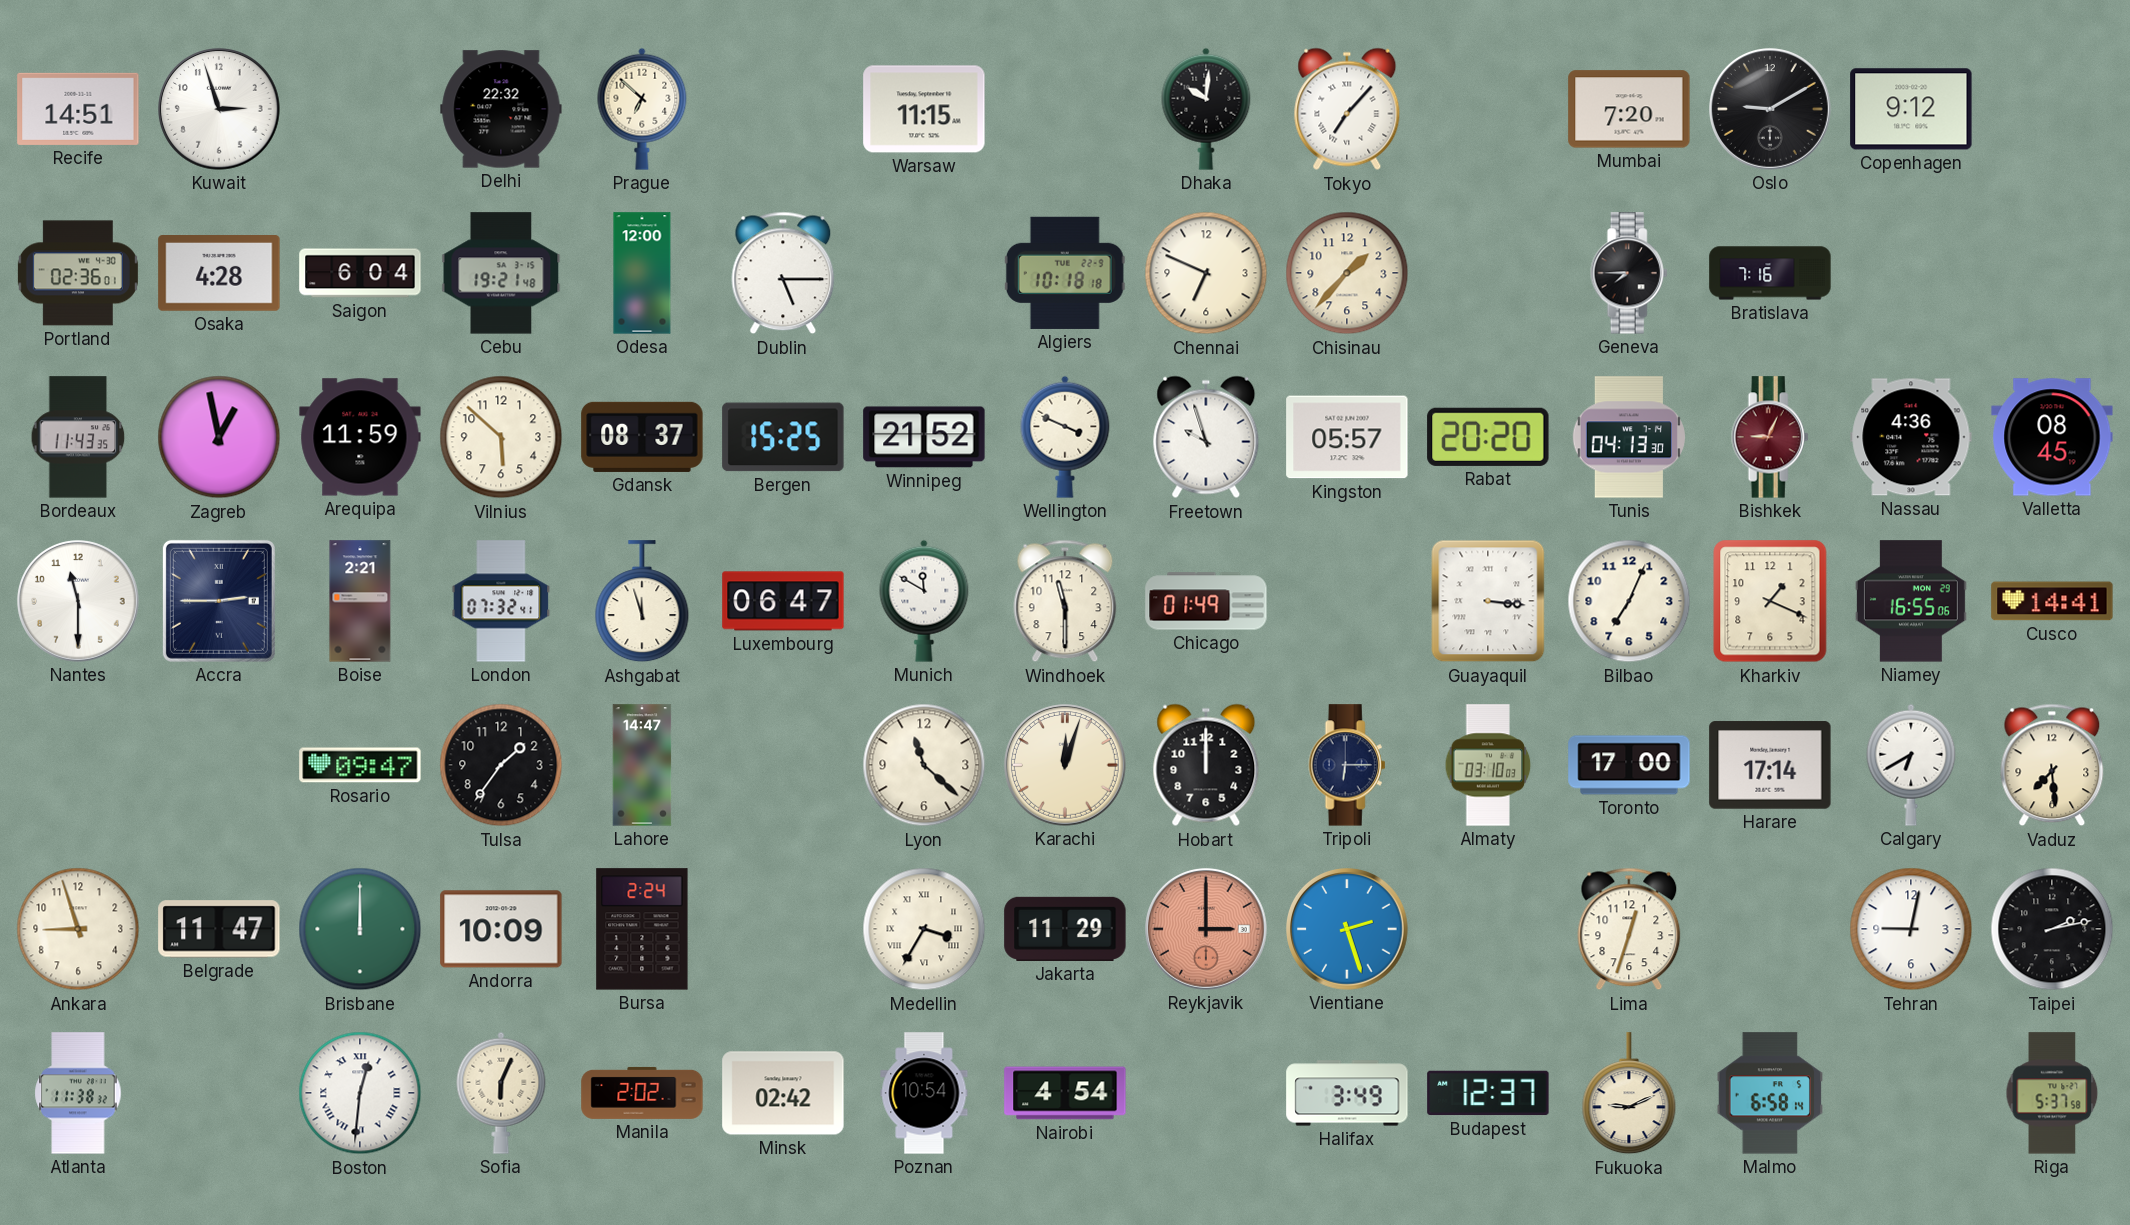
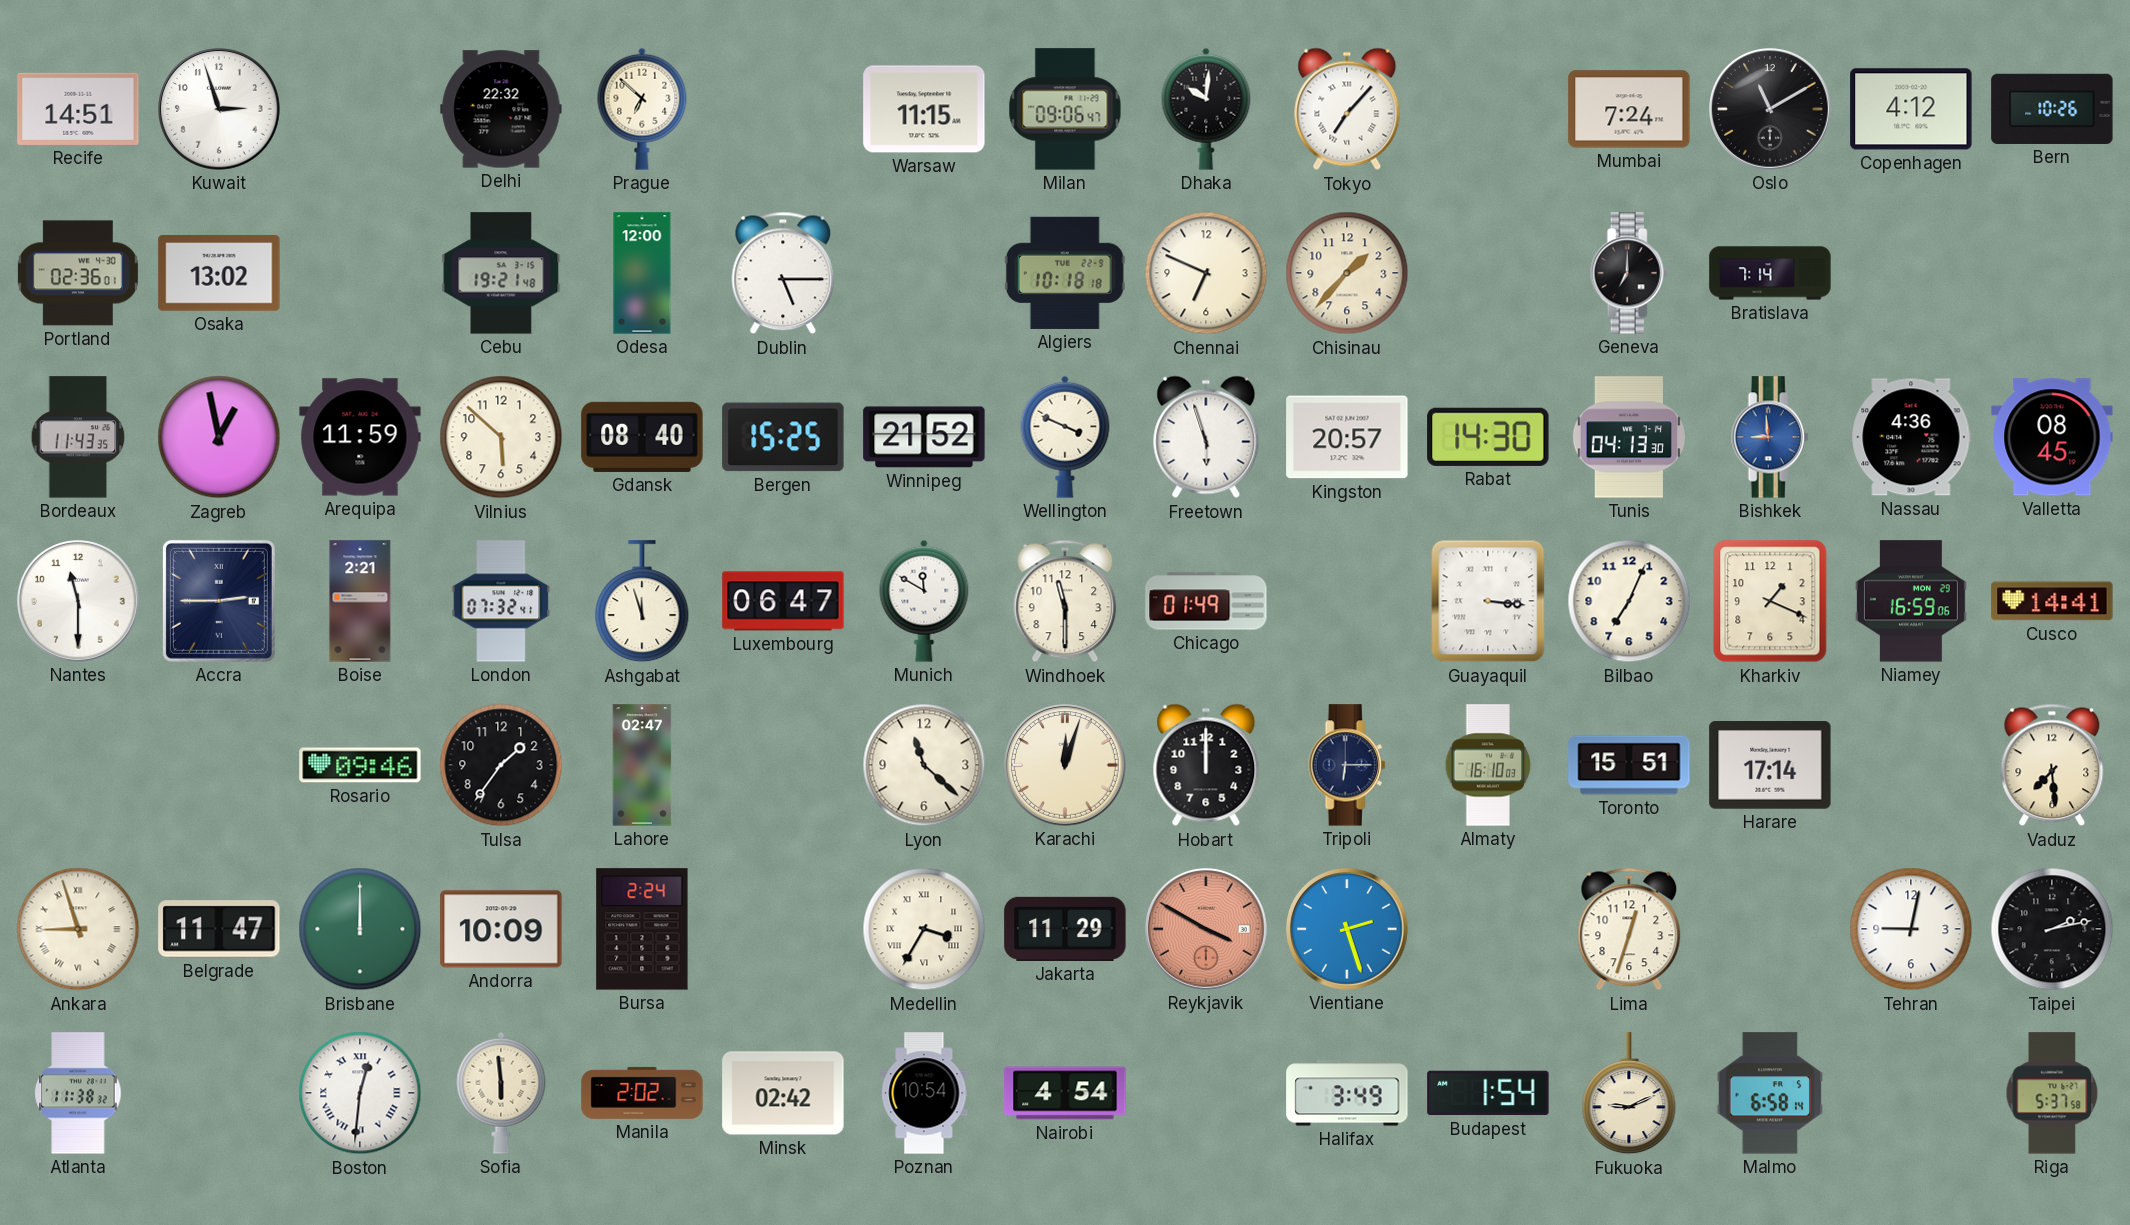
Milan: none -> 09:06
Mumbai: 7:20 -> 7:24
Oslo: 9:10 -> 11:10
Copenhagen: 9:12 -> 4:12
Bern: none -> 10:26
Osaka: 4:28 -> 13:02
Saigon: 6:04 -> none
Geneva: 7:45 -> 7:00
Bratislava: 7:16 -> 7:14
Gdansk: 08:37 -> 08:40
Freetown: 9:57 -> 5:57
Kingston: 05:57 -> 20:57
Rabat: 20:20 -> 14:30
Bishkek: 9:04 -> 8:59
Bishkek dial: burgundy -> blue
Niamey: 16:55 -> 16:59
Rosario: 09:47 -> 09:46
Lahore: 14:47 -> 02:47
Almaty: 03:10 -> 16:10
Toronto: 17:00 -> 15:51
Calgary: 6:40 -> none
Ankara numerals: Arabic -> Roman
Reykjavik: 3:00 -> 3:50
Sofia: 6:04 -> 5:59
Budapest: 12:37 -> 1:54
